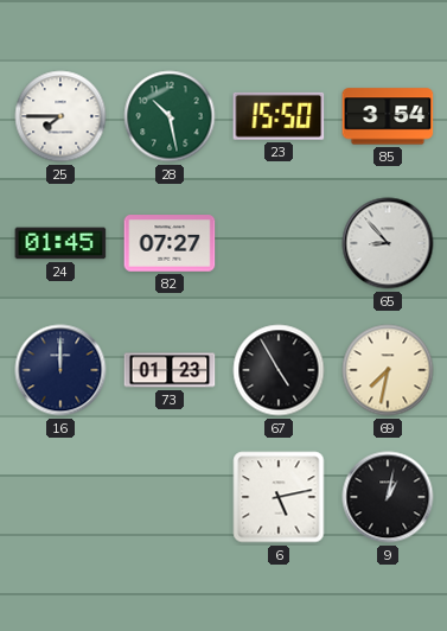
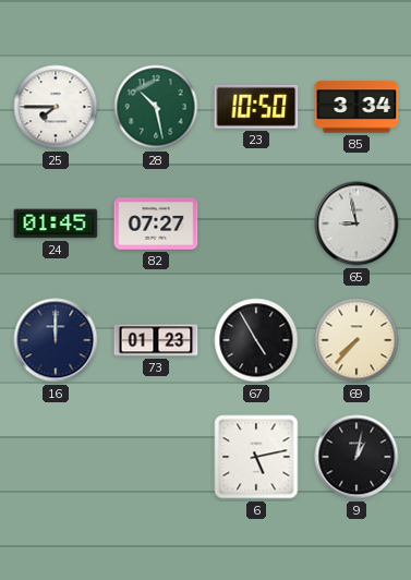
23: 15:50 -> 10:50
85: 3:54 -> 3:34
65: 8:53 -> 8:58
69: 7:32 -> 7:37
